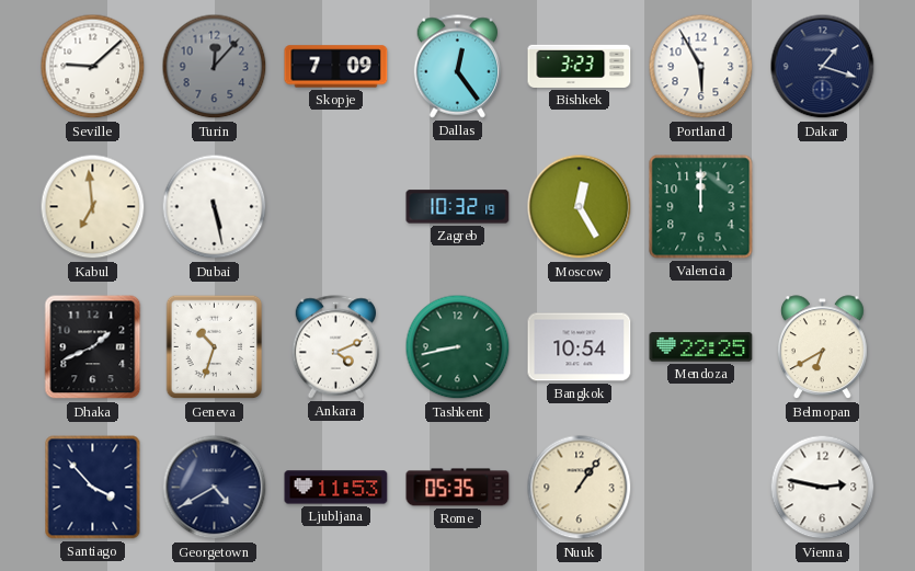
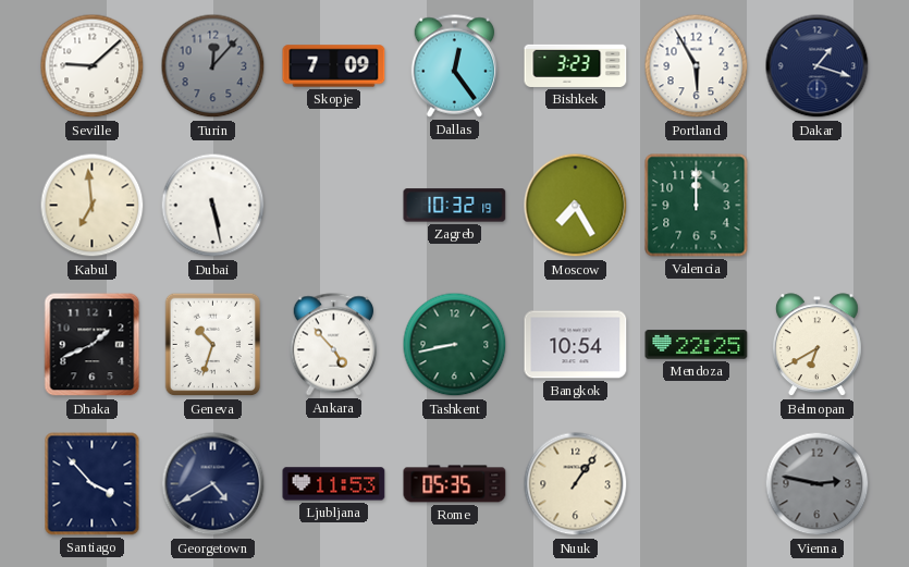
Moscow: 12:25 -> 7:25
Ankara: 4:11 -> 4:53
Vienna dial: white -> grey
